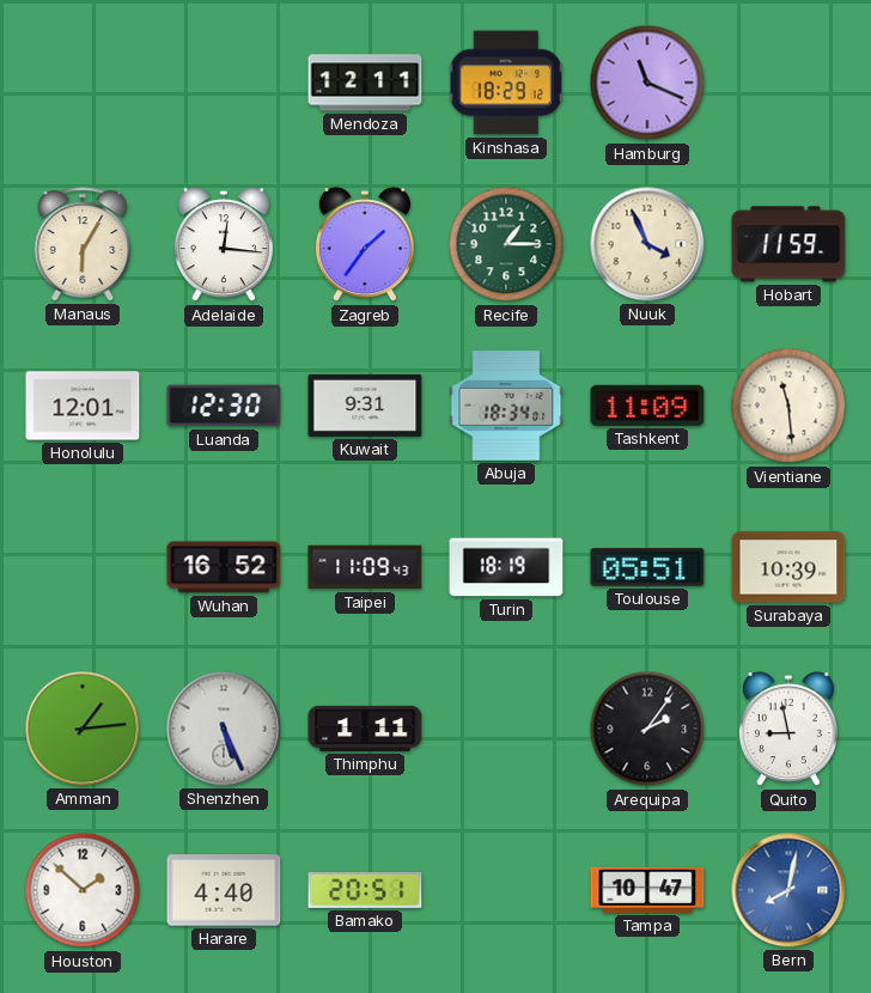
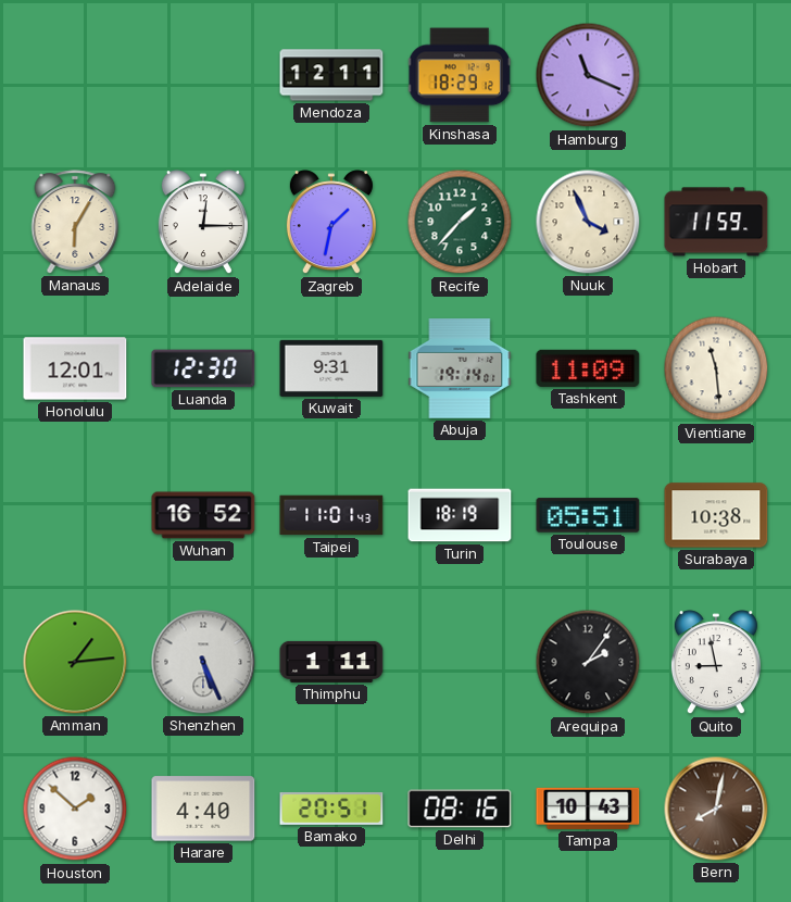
Adelaide: 12:16 -> 12:15
Zagreb: 1:36 -> 1:32
Recife: 1:15 -> 1:37
Abuja: 18:34 -> 19:14
Taipei: 11:09 -> 11:01
Surabaya: 10:39 -> 10:38
Delhi: none -> 08:16
Tampa: 10:47 -> 10:43
Bern dial: blue -> brown
